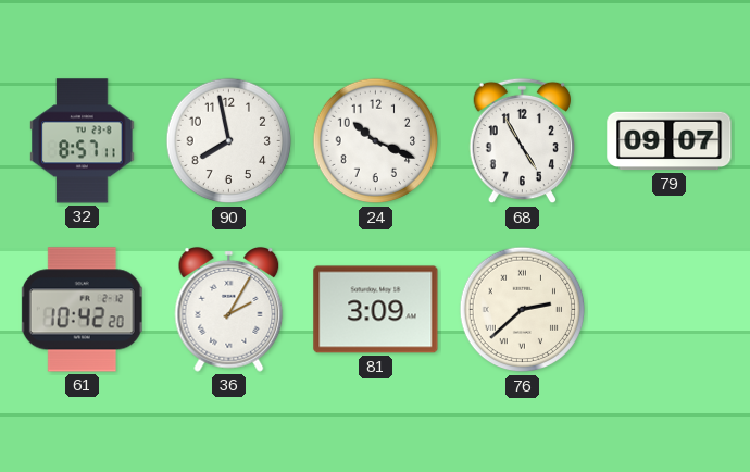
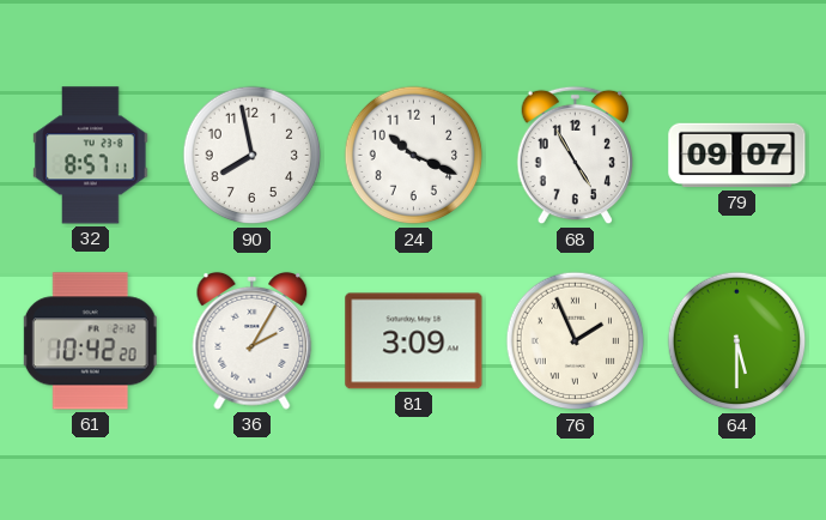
76: 2:38 -> 1:56
64: none -> 5:30
